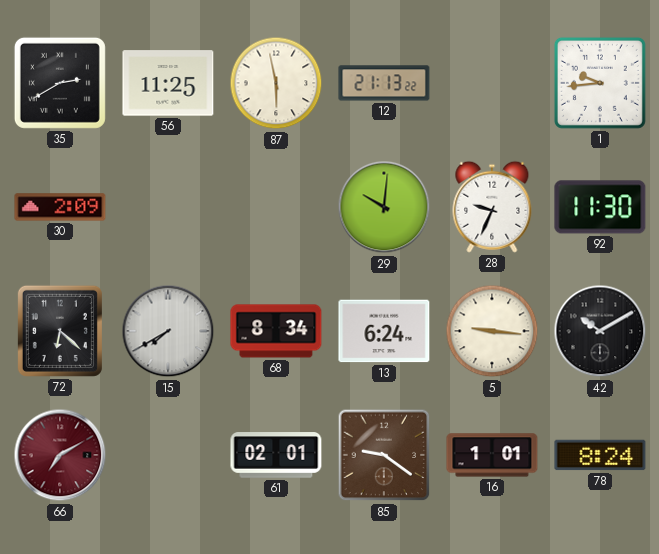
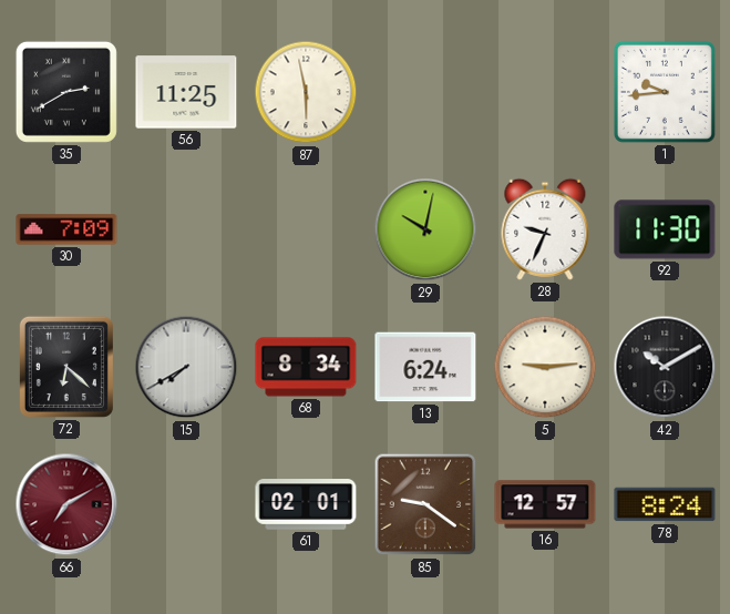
12: 21:13 -> none
30: 2:09 -> 7:09
29: 10:01 -> 10:02
5: 9:16 -> 9:14
16: 1:01 -> 12:57
